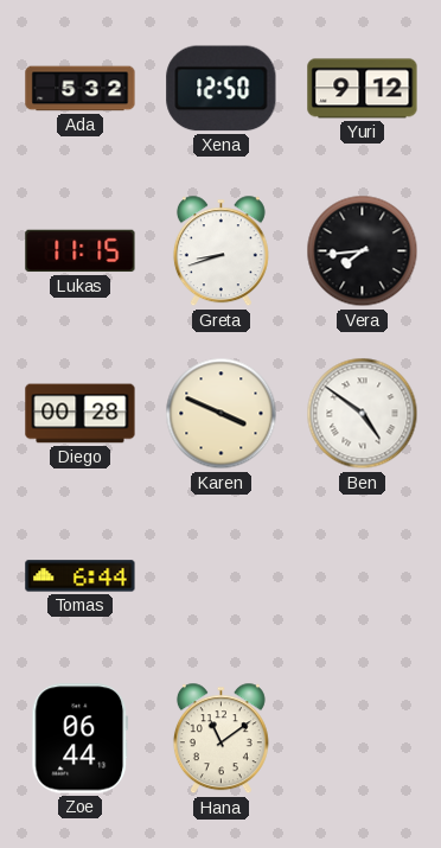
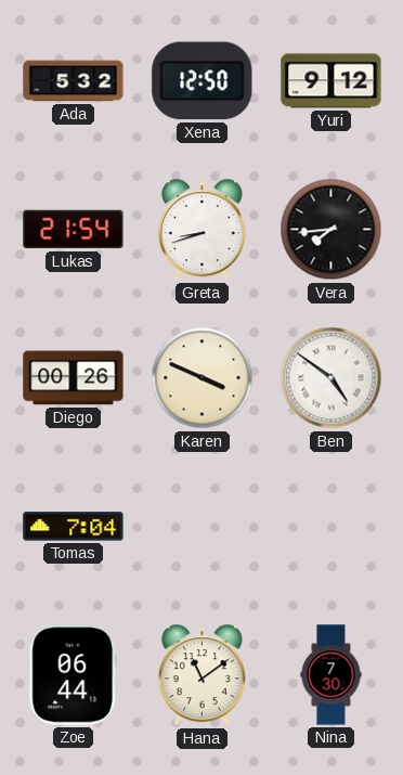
Lukas: 11:15 -> 21:54
Diego: 00:28 -> 00:26
Tomas: 6:44 -> 7:04
Nina: none -> 7:30
